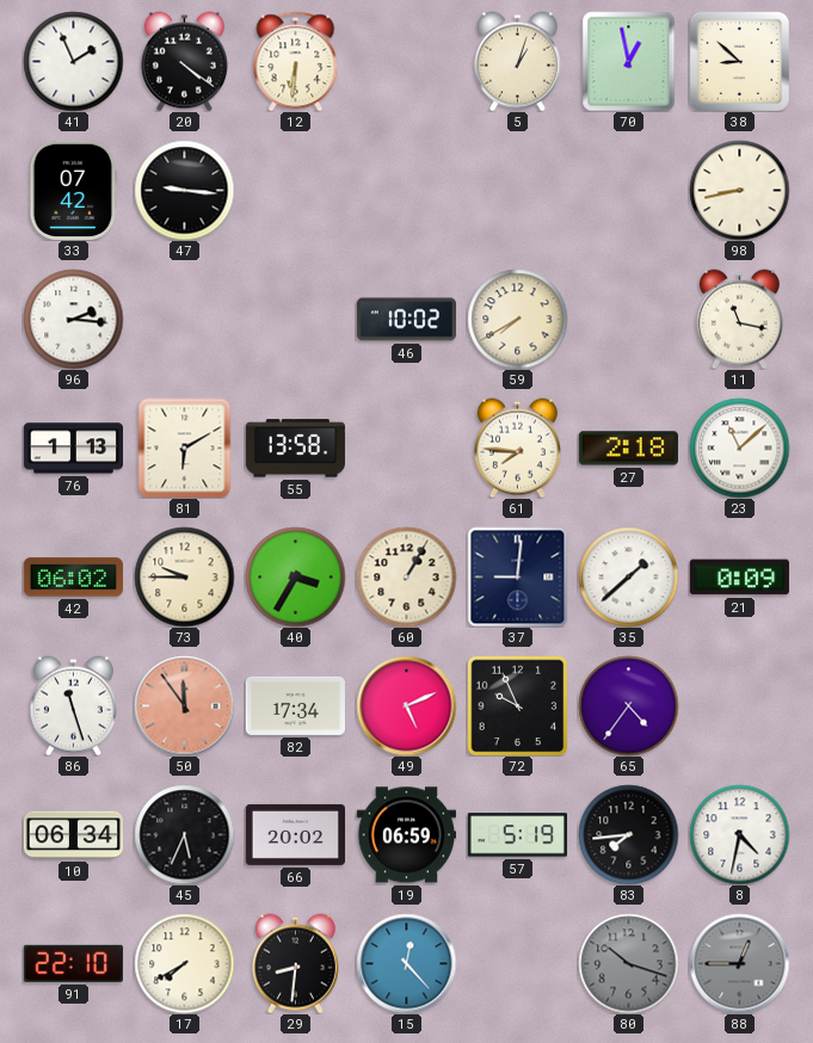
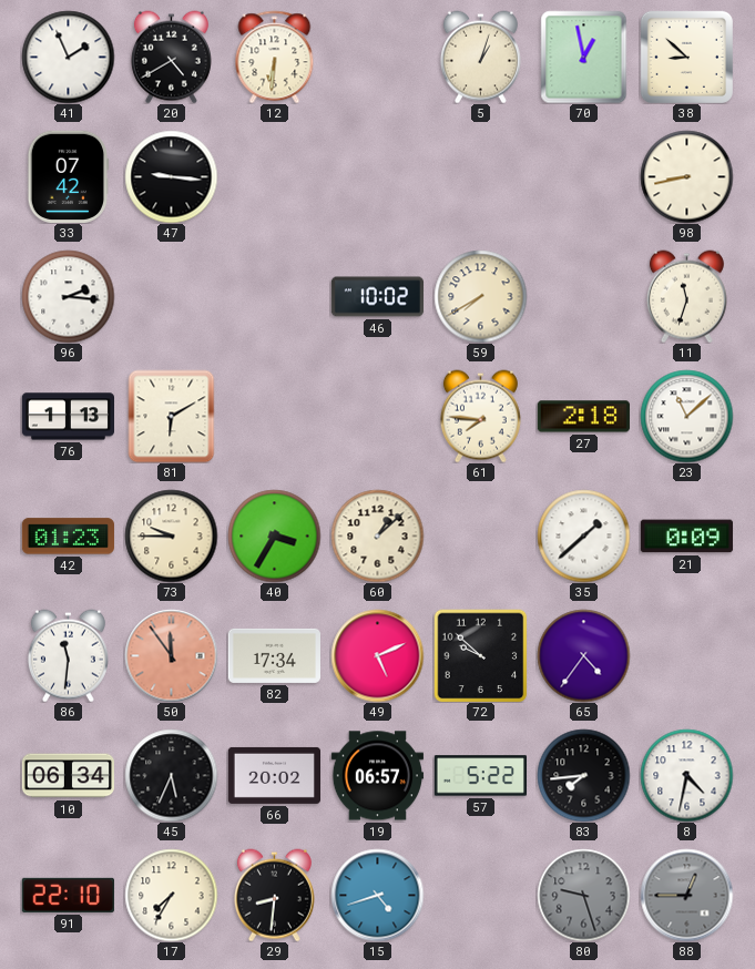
20: 4:21 -> 4:40
11: 11:17 -> 11:33
55: 13:58 -> none
42: 06:02 -> 01:23
60: 1:05 -> 1:08
37: 9:01 -> none
86: 11:27 -> 11:31
72: 9:56 -> 9:52
19: 06:59 -> 06:57
57: 5:19 -> 5:22
17: 7:40 -> 7:35
15: 12:23 -> 4:42
80: 10:18 -> 9:27
